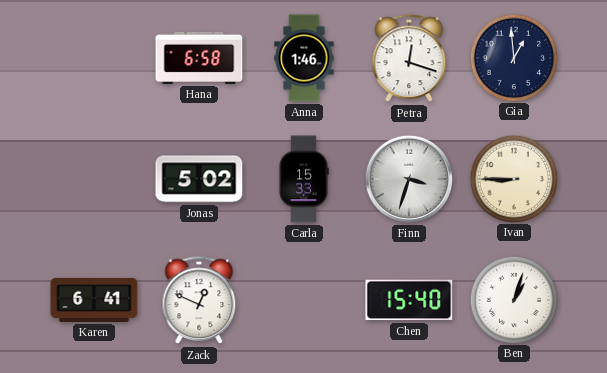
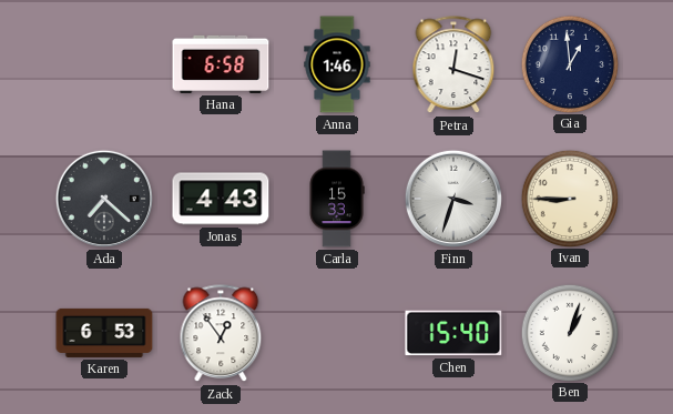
Ada: none -> 7:22
Jonas: 5:02 -> 4:43
Karen: 6:41 -> 6:53
Zack: 12:49 -> 12:54
